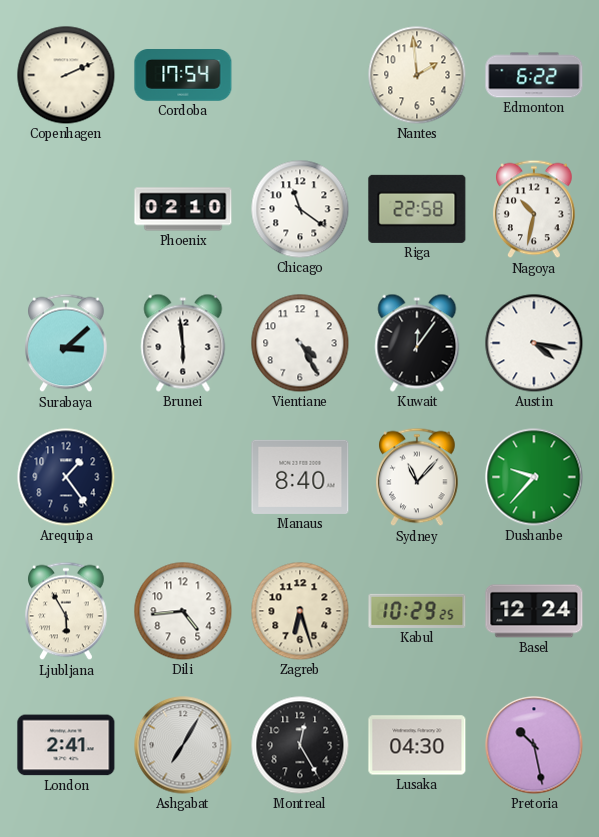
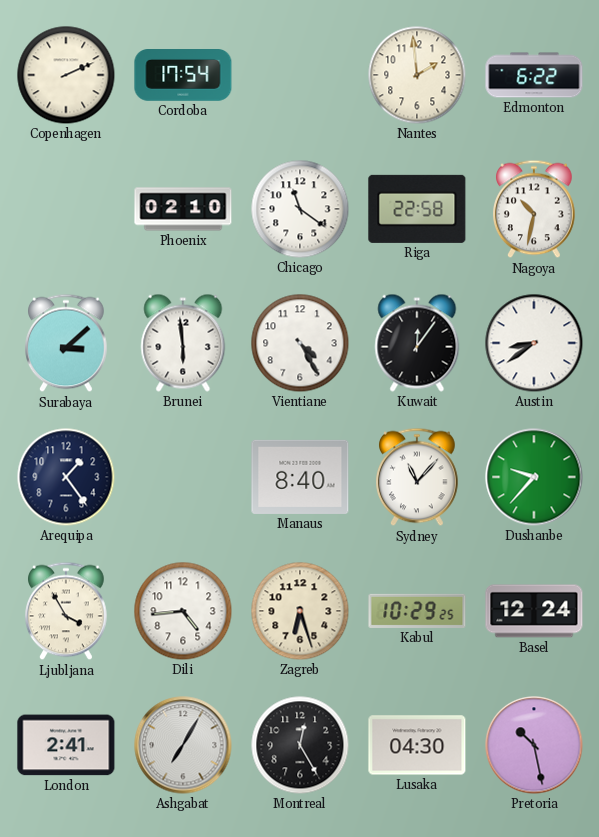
Austin: 4:17 -> 8:39
Ljubljana: 5:55 -> 3:55
